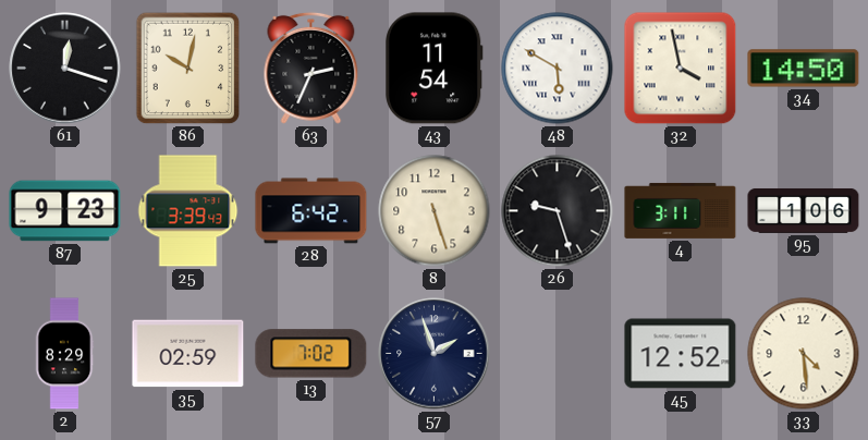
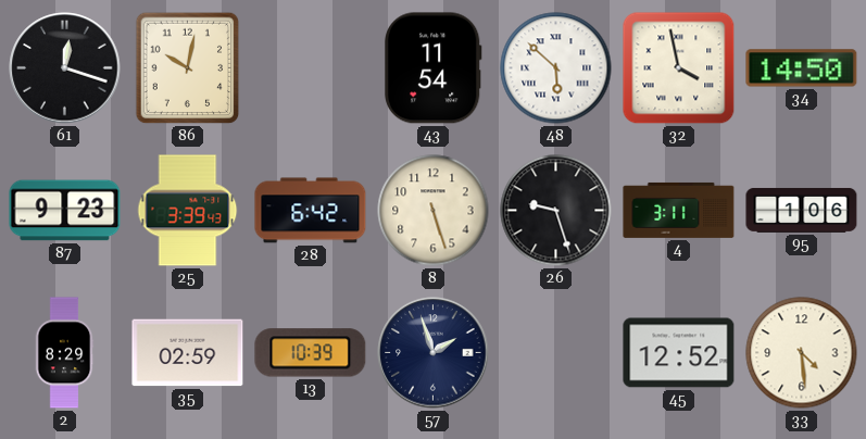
63: 2:34 -> none
48: 5:50 -> 5:52
13: 7:02 -> 10:39
